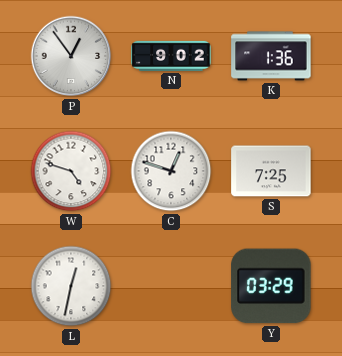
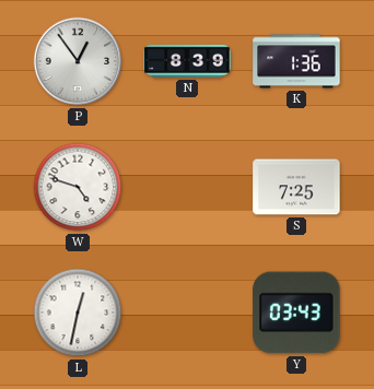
N: 9:02 -> 8:39
C: 12:48 -> none
Y: 03:29 -> 03:43
